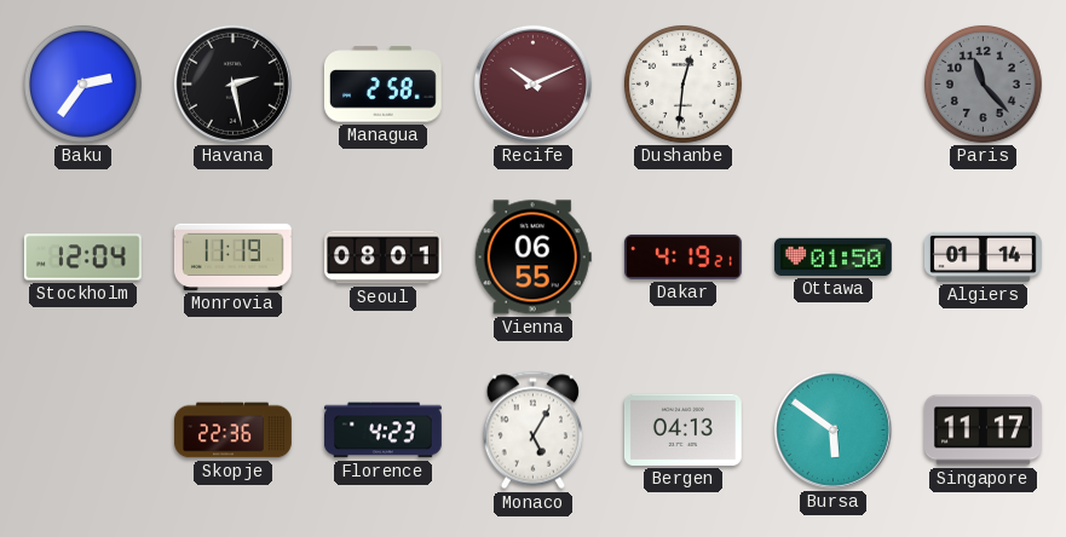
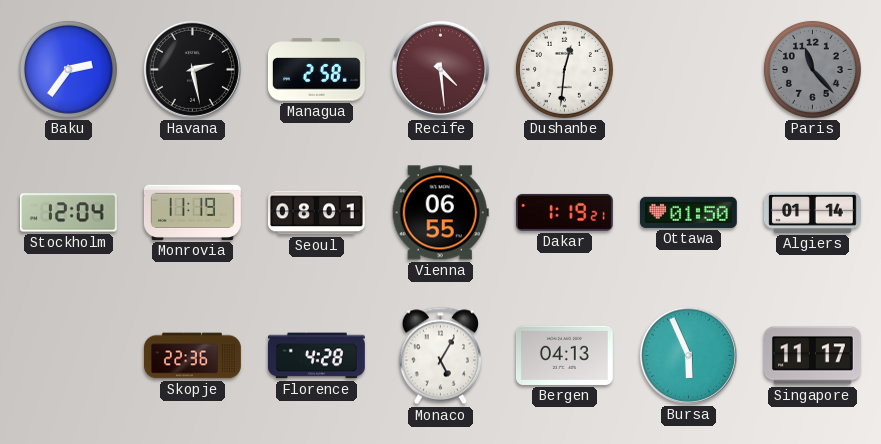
Recife: 10:11 -> 4:29
Dakar: 4:19 -> 1:19
Florence: 4:23 -> 4:28
Bursa: 5:51 -> 5:56
